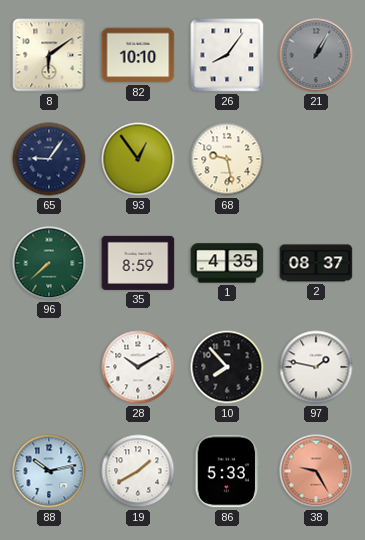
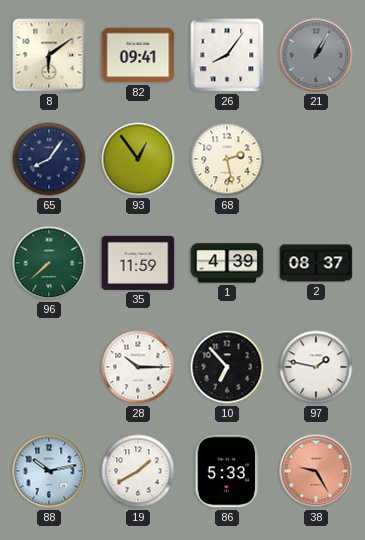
82: 10:10 -> 09:41
65: 9:06 -> 8:06
68: 9:28 -> 2:28
35: 8:59 -> 11:59
1: 4:35 -> 4:39
28: 10:10 -> 10:15
10: 7:53 -> 6:53
